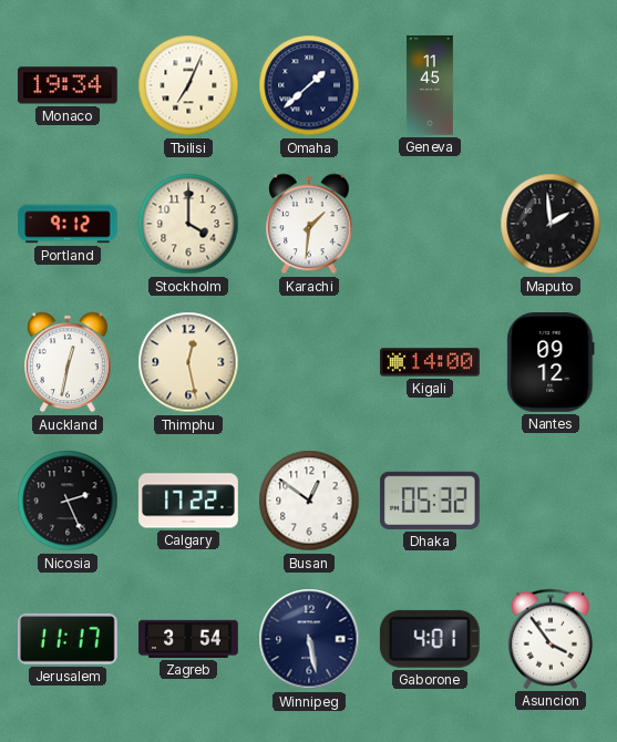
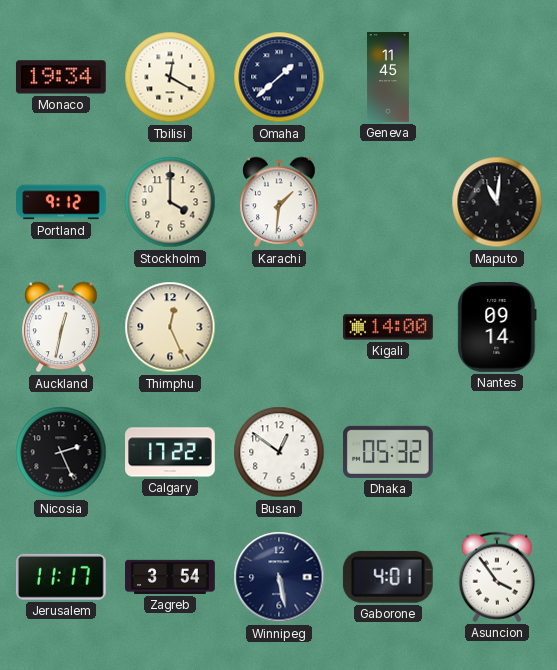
Tbilisi: 7:04 -> 12:20
Maputo: 1:59 -> 11:01
Thimphu: 12:28 -> 12:26
Nantes: 09:12 -> 09:14
